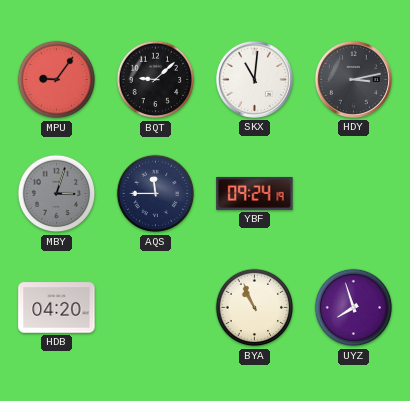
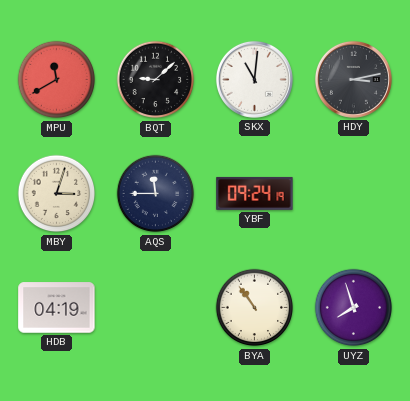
MPU: 9:06 -> 11:40
MBY dial: grey -> cream
HDB: 04:20 -> 04:19
BYA: 10:56 -> 10:54
